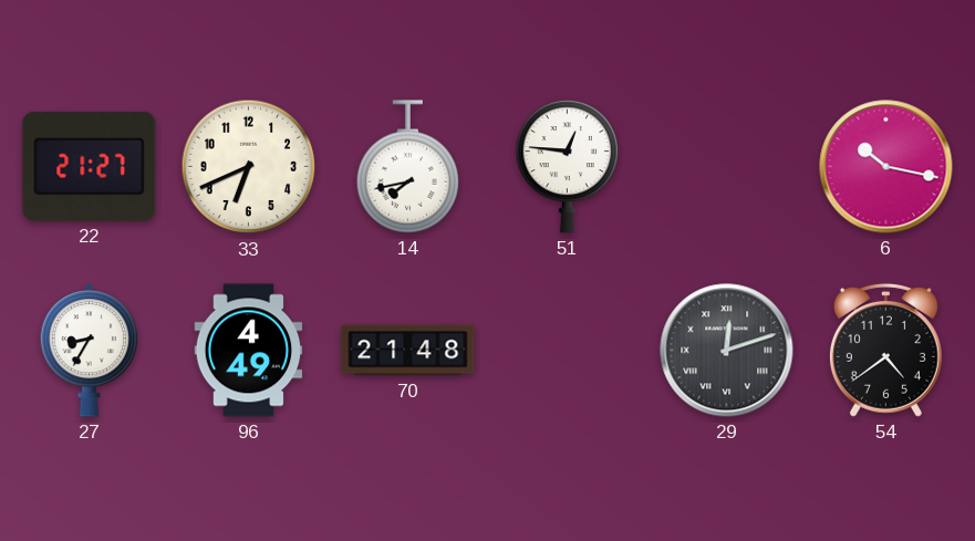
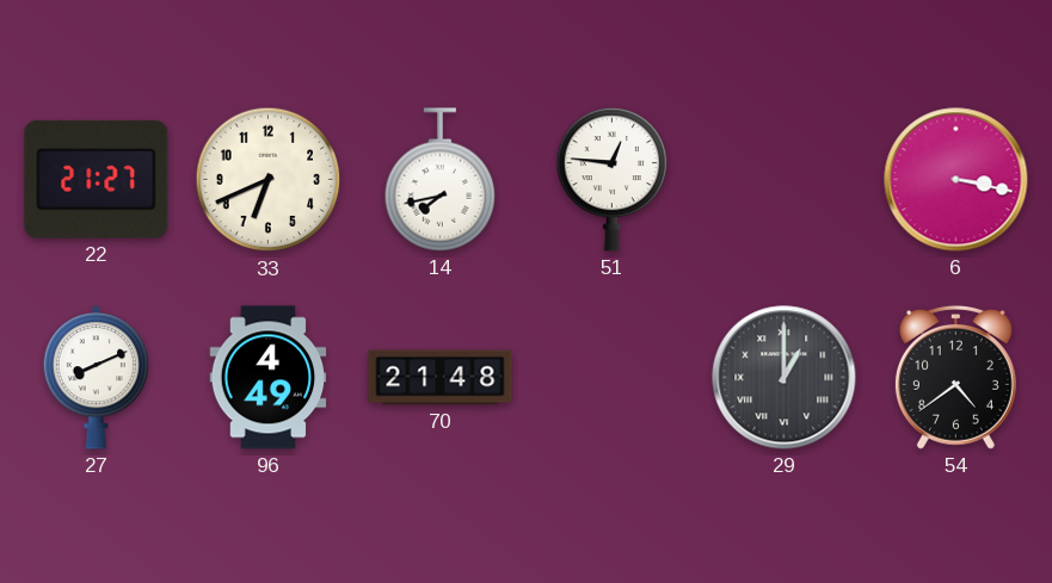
6: 10:17 -> 3:17
27: 8:35 -> 8:11
29: 12:12 -> 1:00
